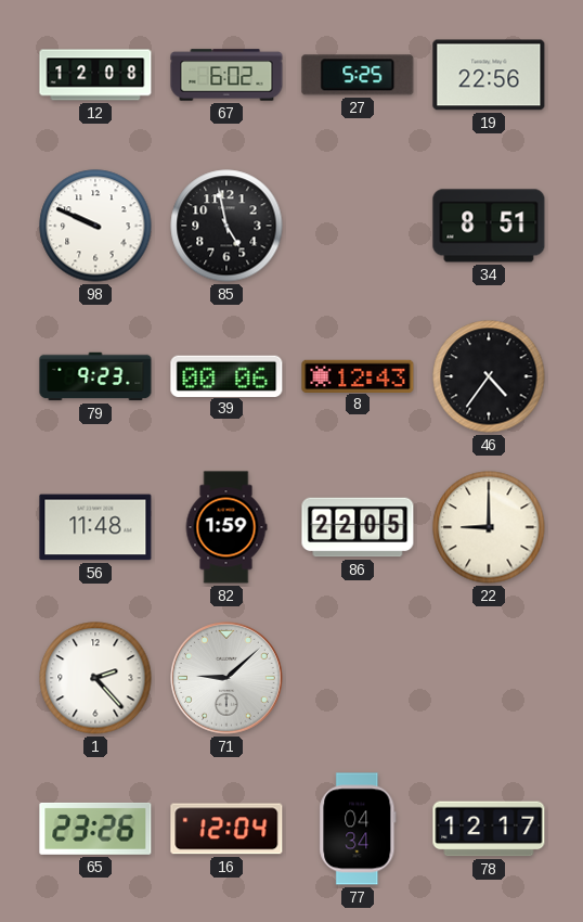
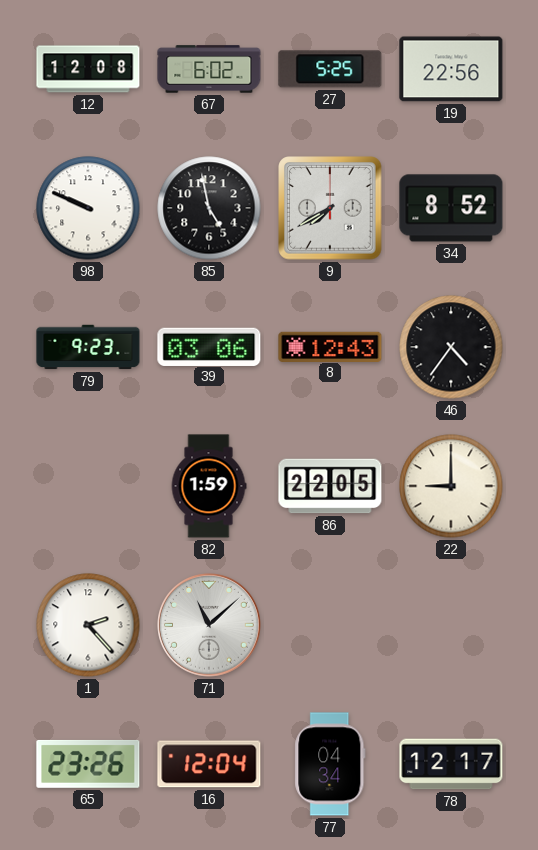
9: none -> 7:40
34: 8:51 -> 8:52
39: 00:06 -> 03:06
56: 11:48 -> none
71: 9:08 -> 11:08
